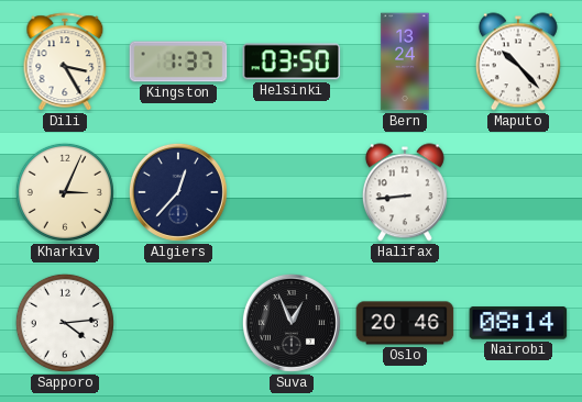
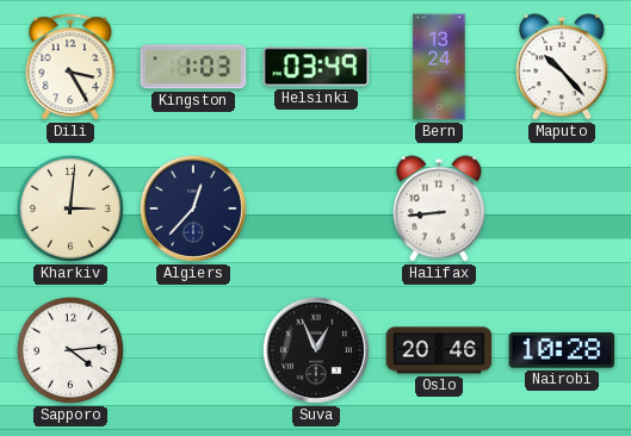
Kingston: 1:37 -> 1:03
Helsinki: 03:50 -> 03:49
Kharkiv: 3:04 -> 3:01
Nairobi: 08:14 -> 10:28
